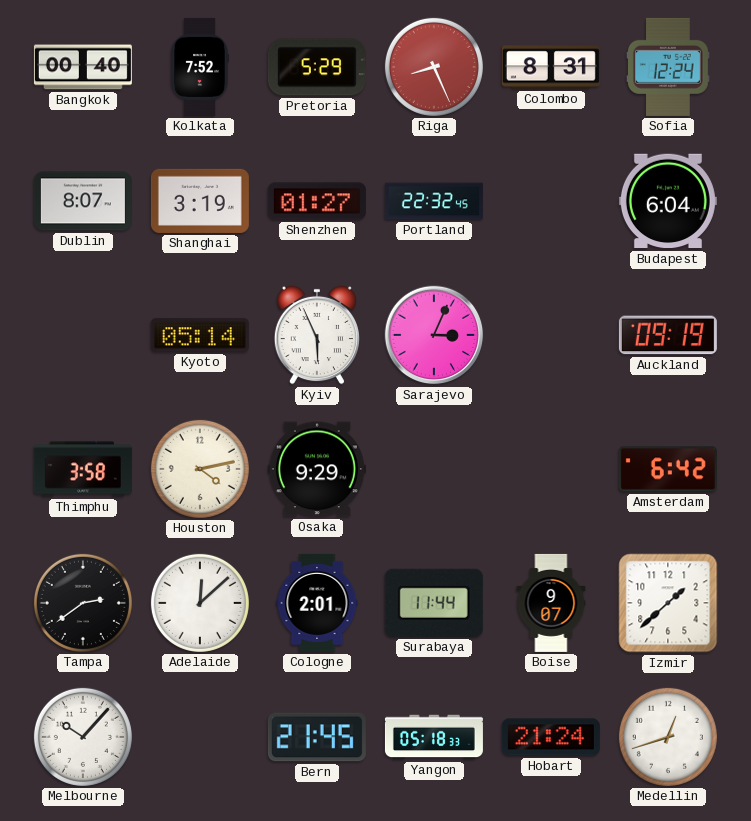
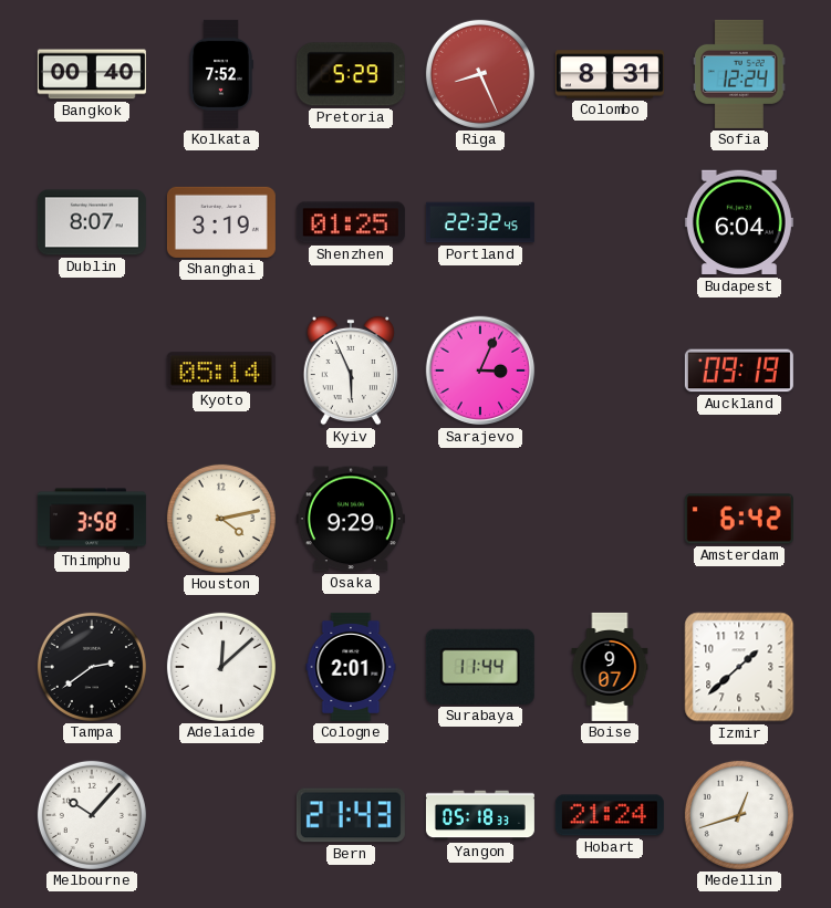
Shenzhen: 01:27 -> 01:25
Bern: 21:45 -> 21:43
